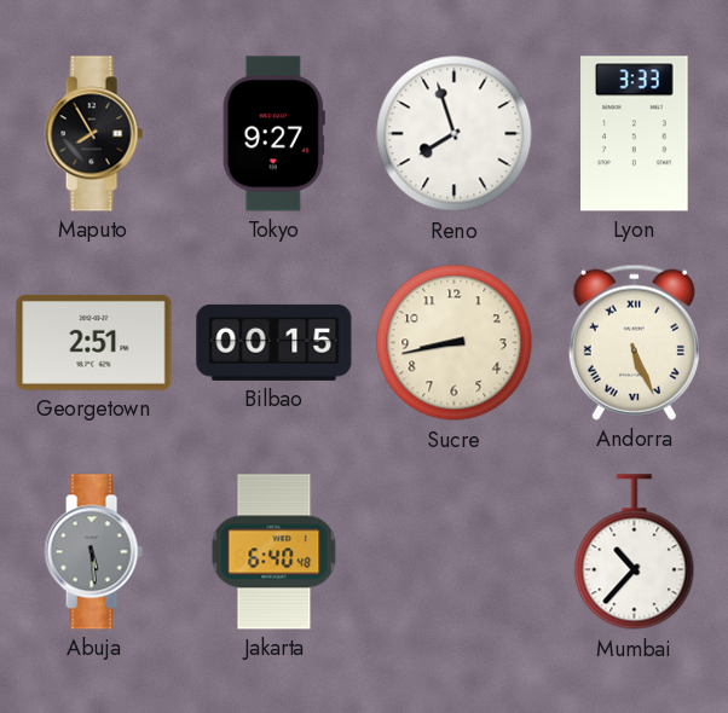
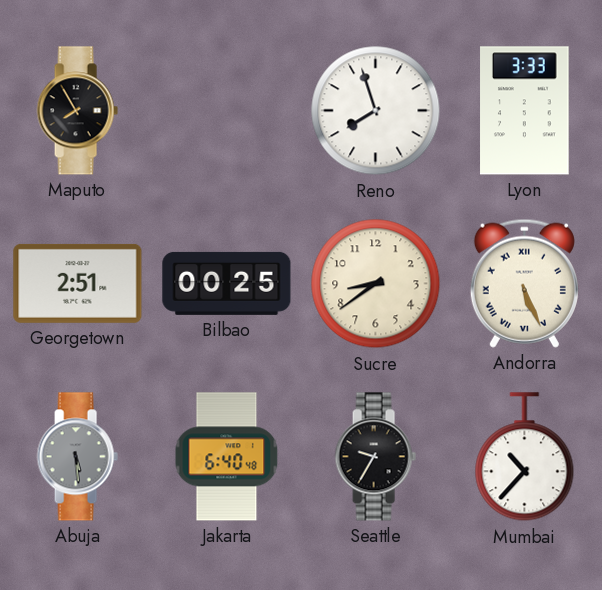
Tokyo: 9:27 -> none
Bilbao: 00:15 -> 00:25
Sucre: 8:43 -> 8:39
Seattle: none -> 9:35
